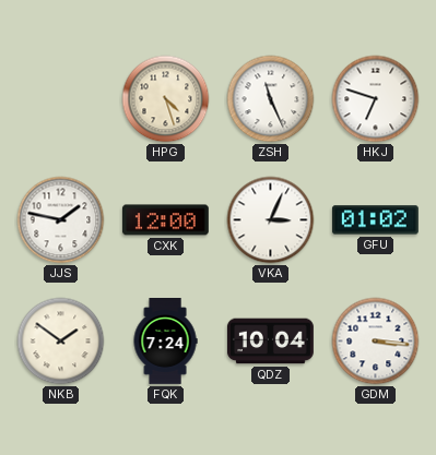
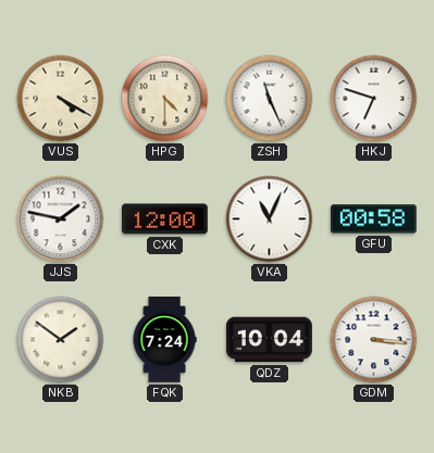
VUS: none -> 4:20
HPG: 4:27 -> 4:30
VKA: 3:04 -> 11:04
GFU: 01:02 -> 00:58
